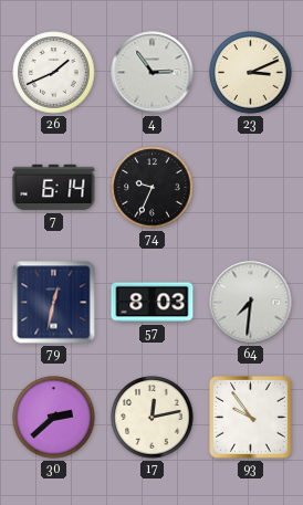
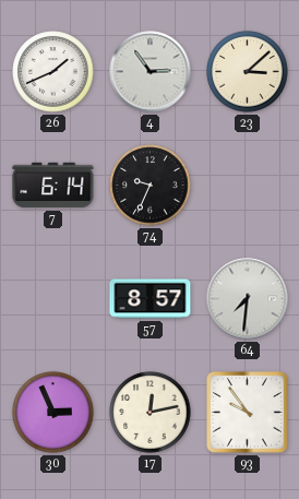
23: 3:11 -> 3:08
79: 12:32 -> none
57: 8:03 -> 8:57
30: 2:38 -> 2:56
